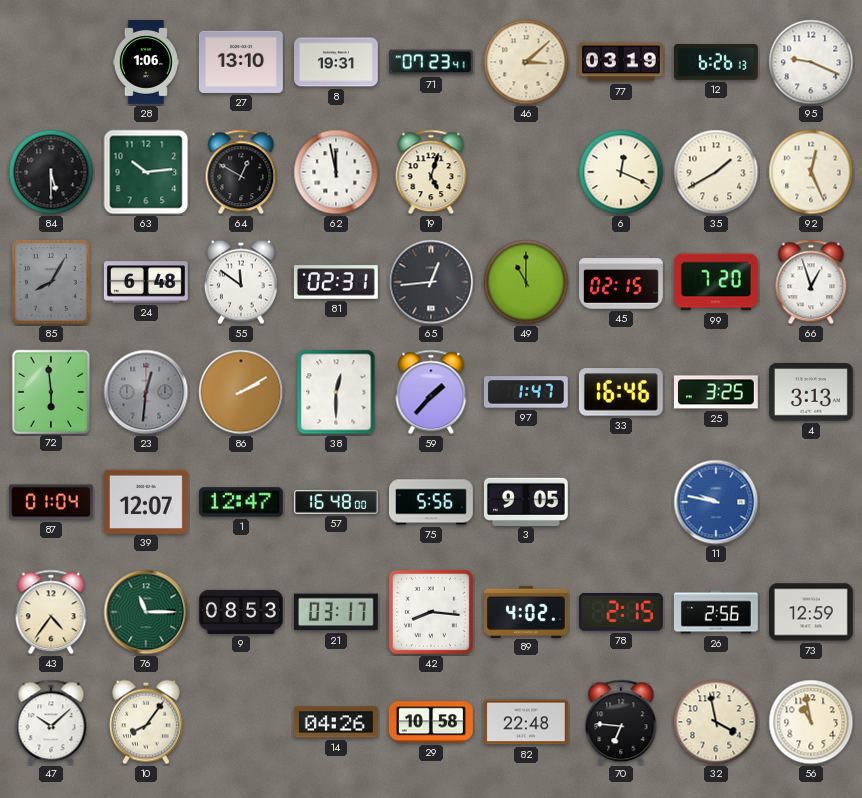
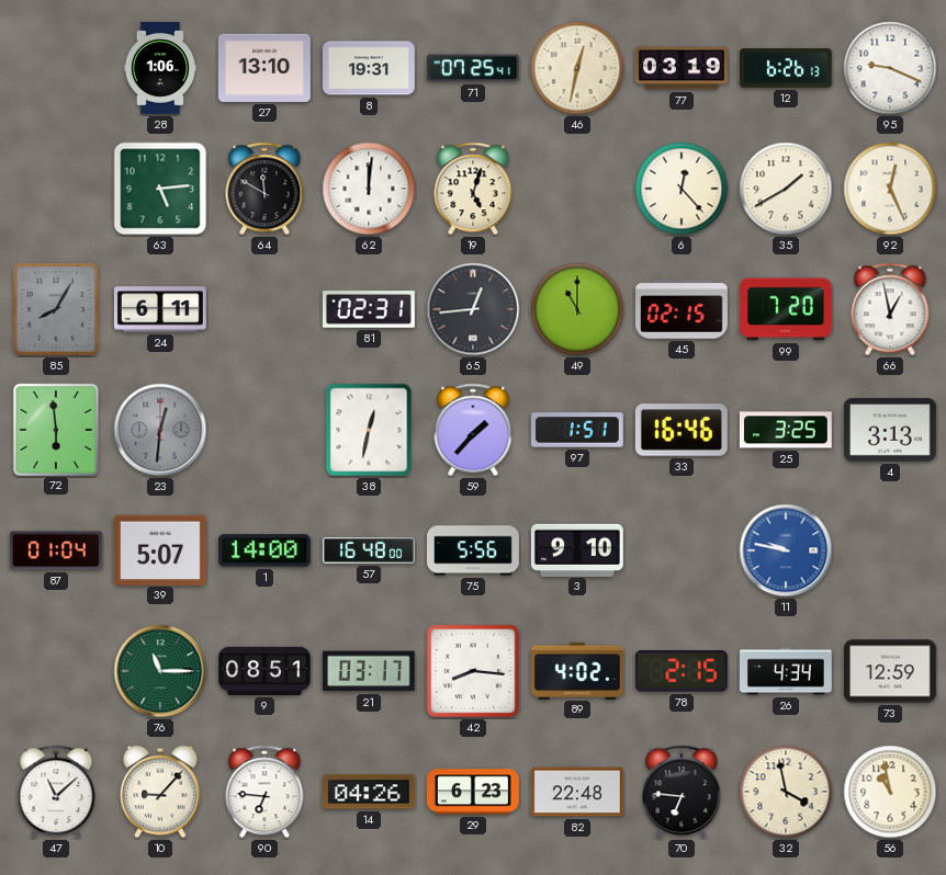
71: 07:23 -> 07:25
46: 3:08 -> 12:32
84: 5:30 -> none
63: 10:14 -> 5:14
64: 12:50 -> 11:50
62: 11:58 -> 12:01
6: 12:19 -> 12:23
24: 6:48 -> 6:11
55: 11:51 -> none
66: 12:57 -> 12:58
86: 2:10 -> none
38: 12:30 -> 12:32
97: 1:47 -> 1:51
39: 12:07 -> 5:07
1: 12:47 -> 14:00
3: 9:05 -> 9:10
43: 4:36 -> none
9: 08:53 -> 08:51
26: 2:56 -> 4:34
47: 10:08 -> 11:08
10: 8:06 -> 9:07
90: none -> 6:46
29: 10:58 -> 6:23
